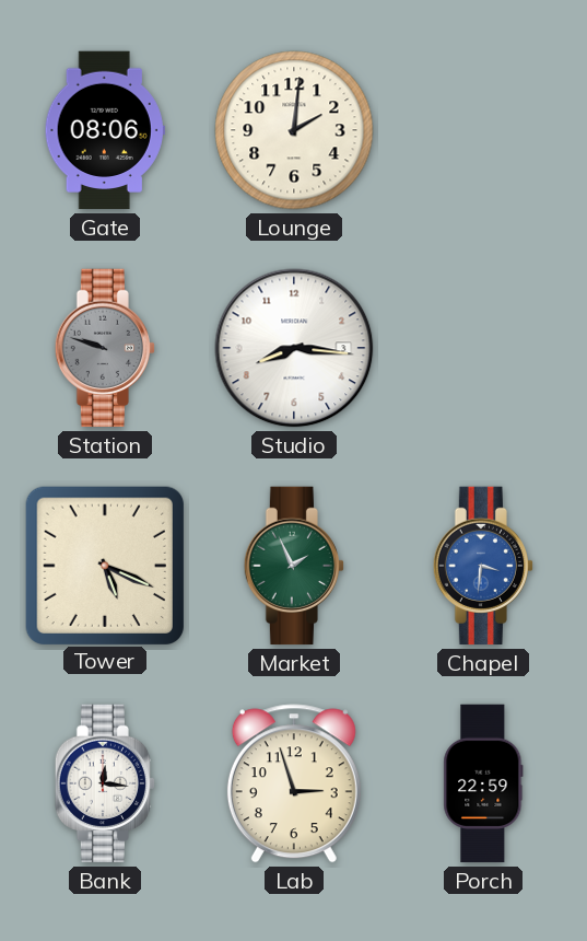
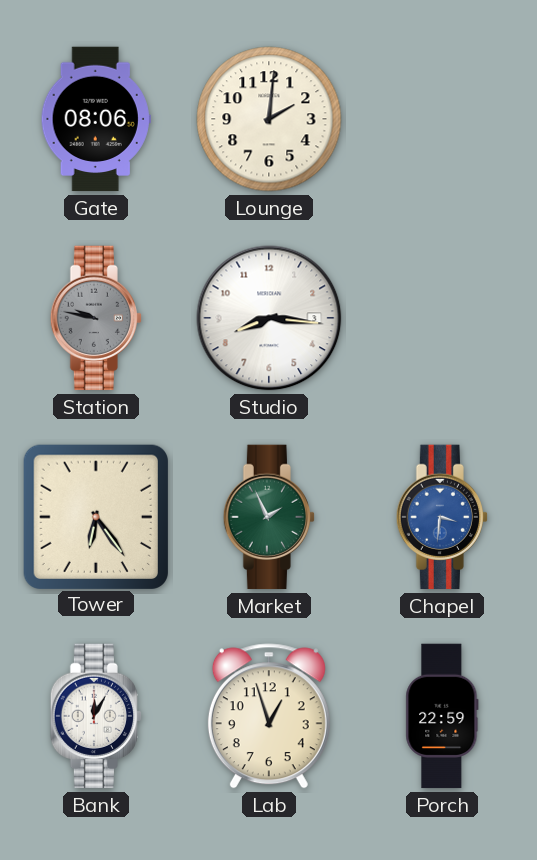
Station: 9:48 -> 9:47
Tower: 5:19 -> 6:24
Bank: 12:16 -> 12:05
Lab: 2:57 -> 12:57
